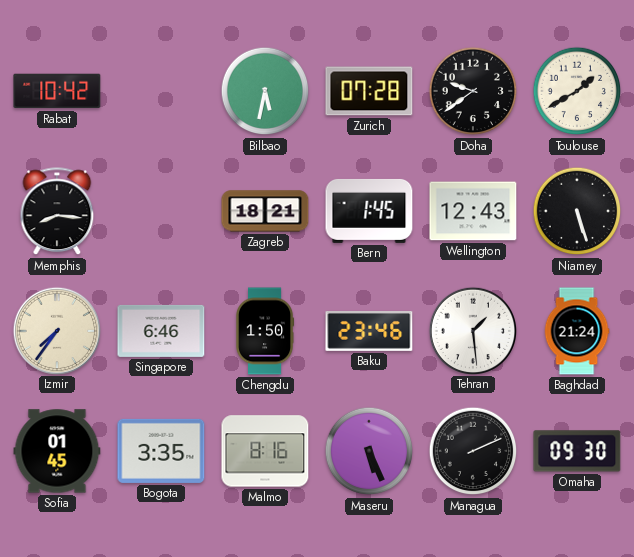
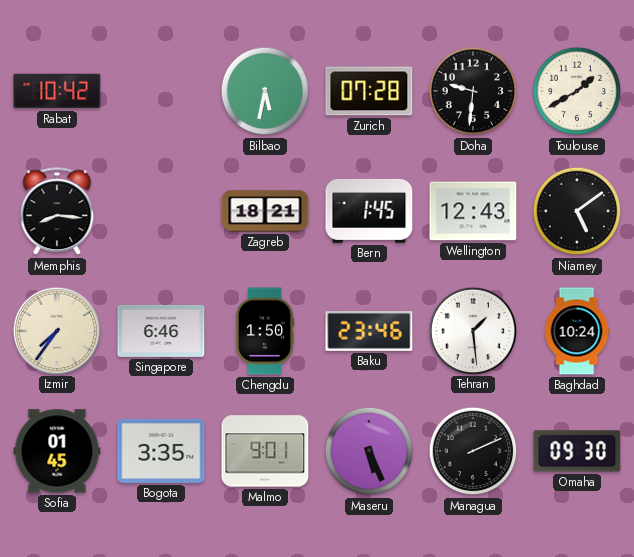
Doha: 9:39 -> 9:31
Niamey: 5:27 -> 5:09
Baghdad: 21:24 -> 10:24
Malmo: 8:16 -> 9:01
